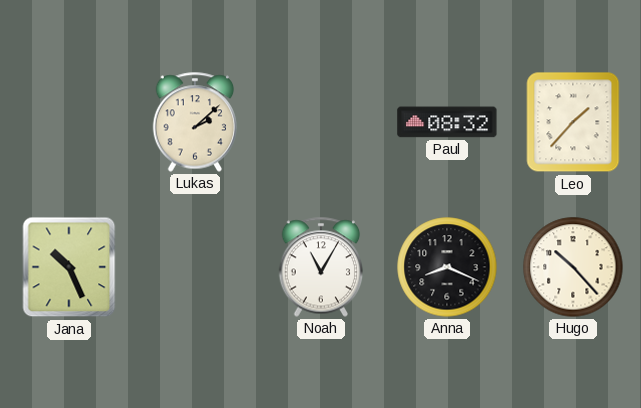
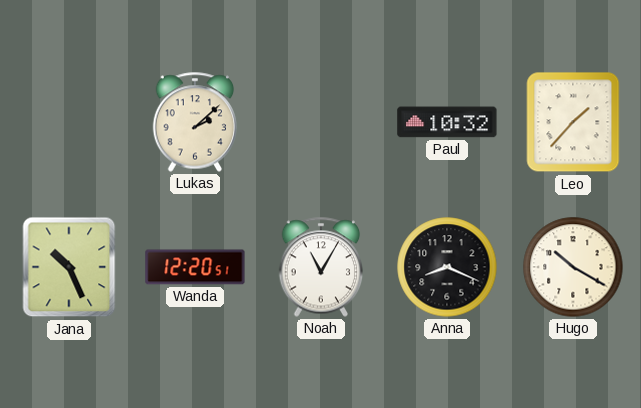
Paul: 08:32 -> 10:32
Wanda: none -> 12:20
Hugo: 10:23 -> 10:20
